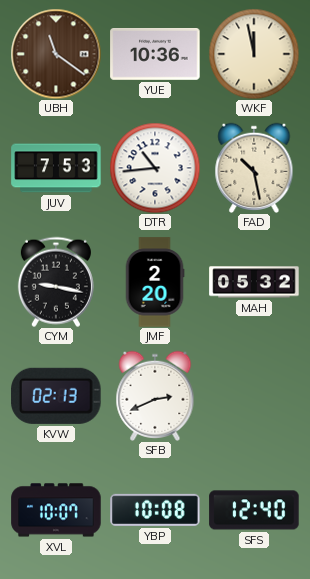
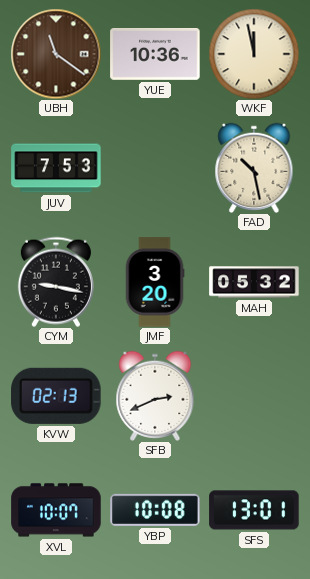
DTR: 10:44 -> none
JMF: 2:20 -> 3:20
SFS: 12:40 -> 13:01
